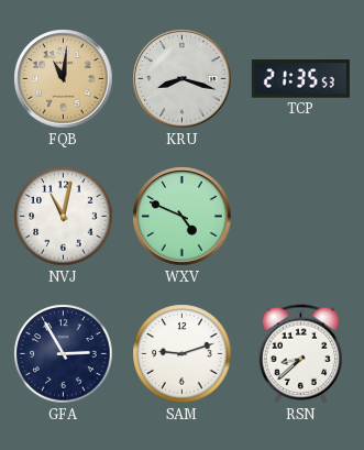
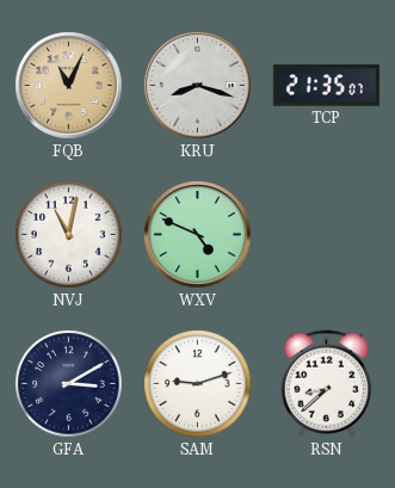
FQB: 11:01 -> 11:04
TCP: 21:35:53 -> 21:35:07
GFA: 2:55 -> 3:10
